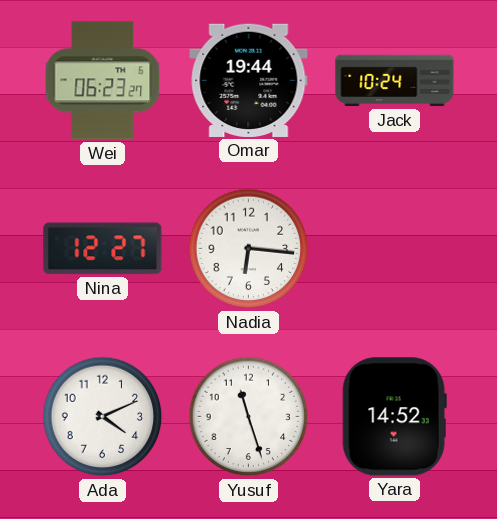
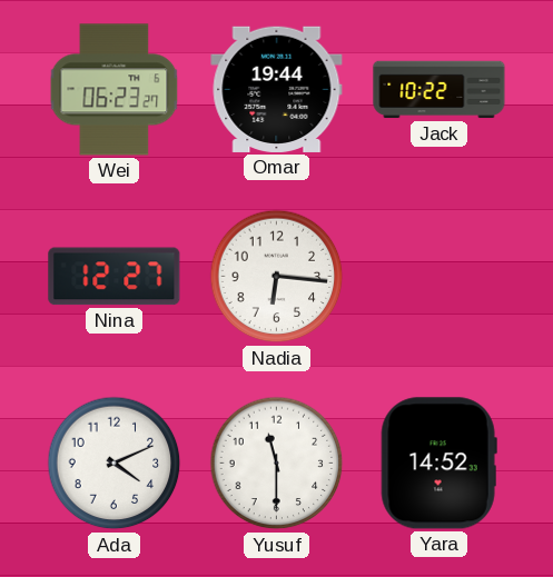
Jack: 10:24 -> 10:22
Yusuf: 11:27 -> 11:30
